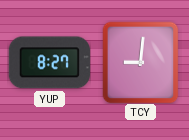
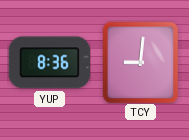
YUP: 8:27 -> 8:36
